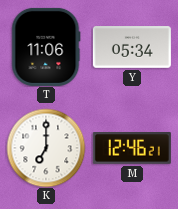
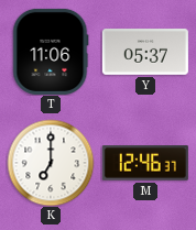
Y: 05:34 -> 05:37
M: 12:46:21 -> 12:46:37
